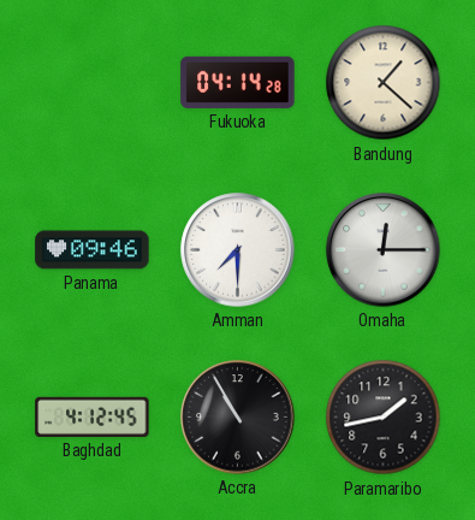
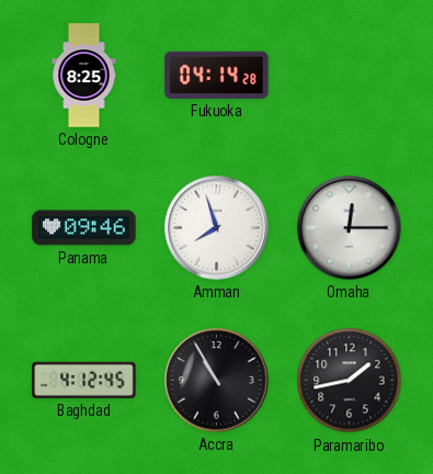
Cologne: none -> 8:25
Bandung: 1:22 -> none
Amman: 7:30 -> 7:57
